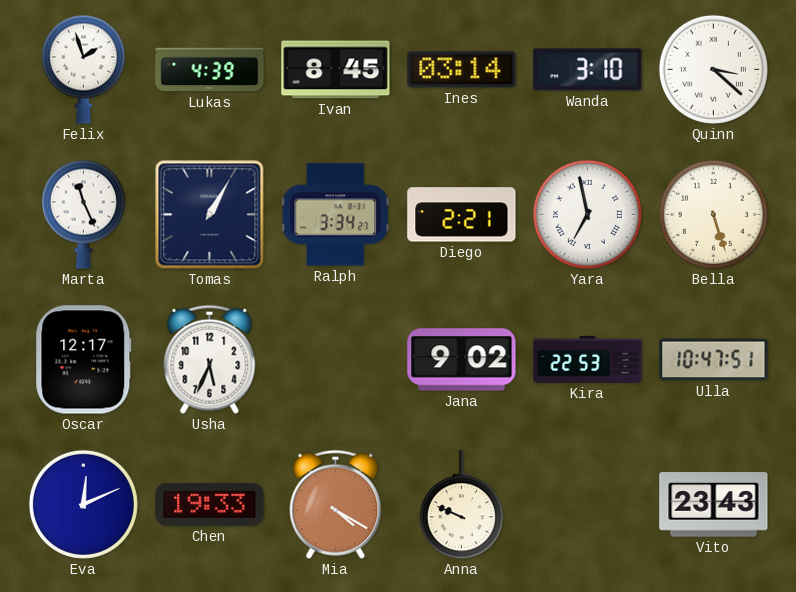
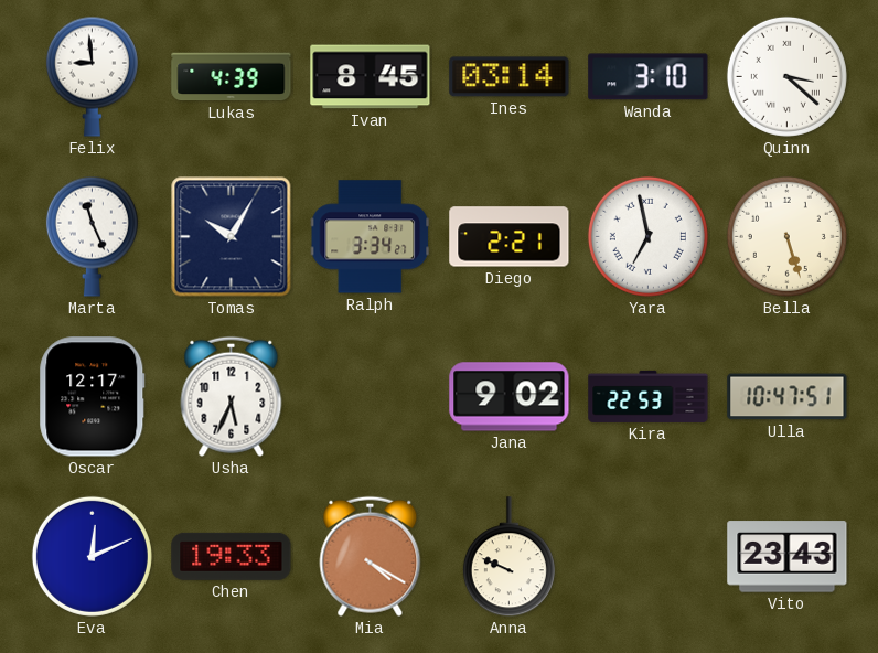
Felix: 1:57 -> 8:59
Tomas: 1:05 -> 10:05
